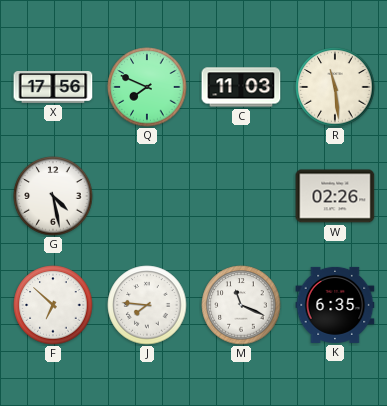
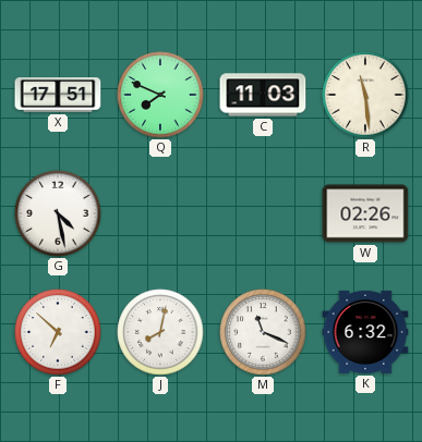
X: 17:56 -> 17:51
J: 7:46 -> 8:02
K: 6:35 -> 6:32
